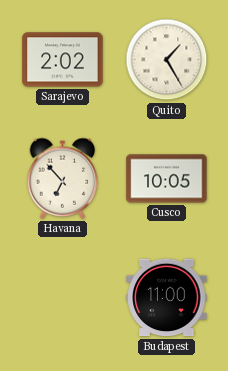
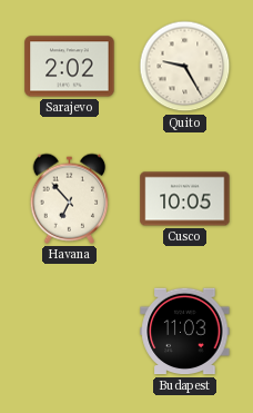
Quito: 1:25 -> 9:25
Budapest: 11:00 -> 11:03
